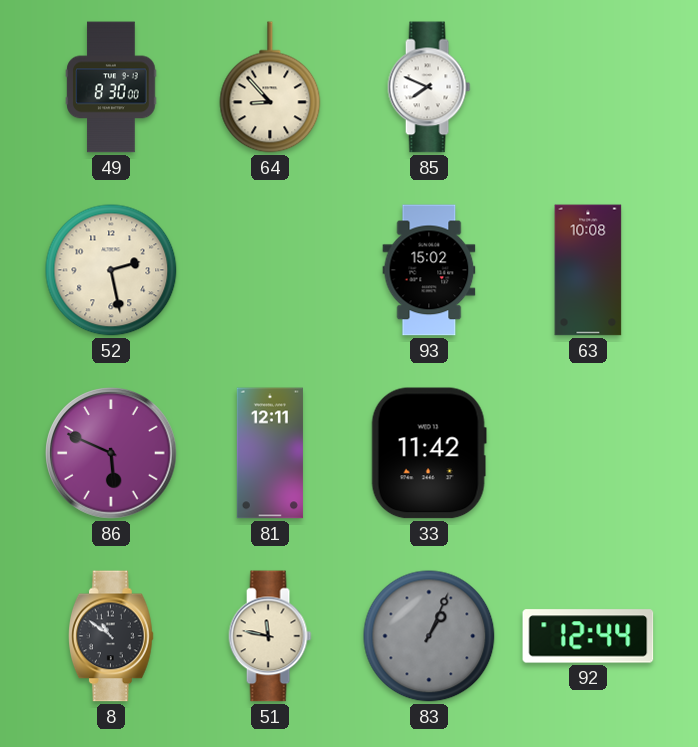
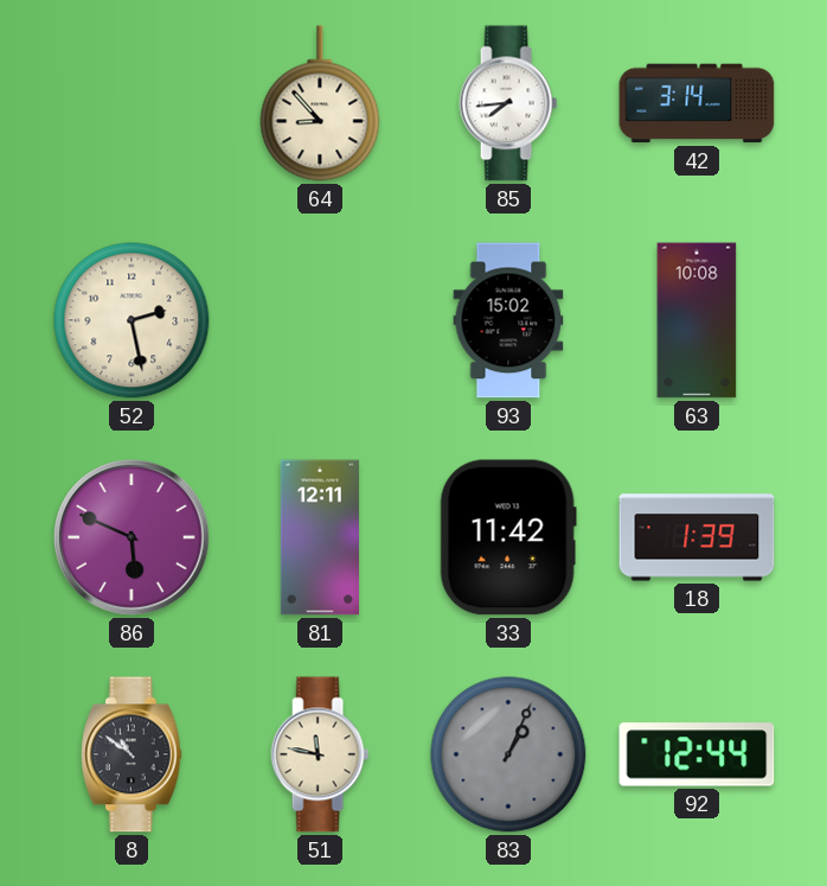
49: 8:30 -> none
85: 7:49 -> 7:44
42: none -> 3:14
18: none -> 1:39
